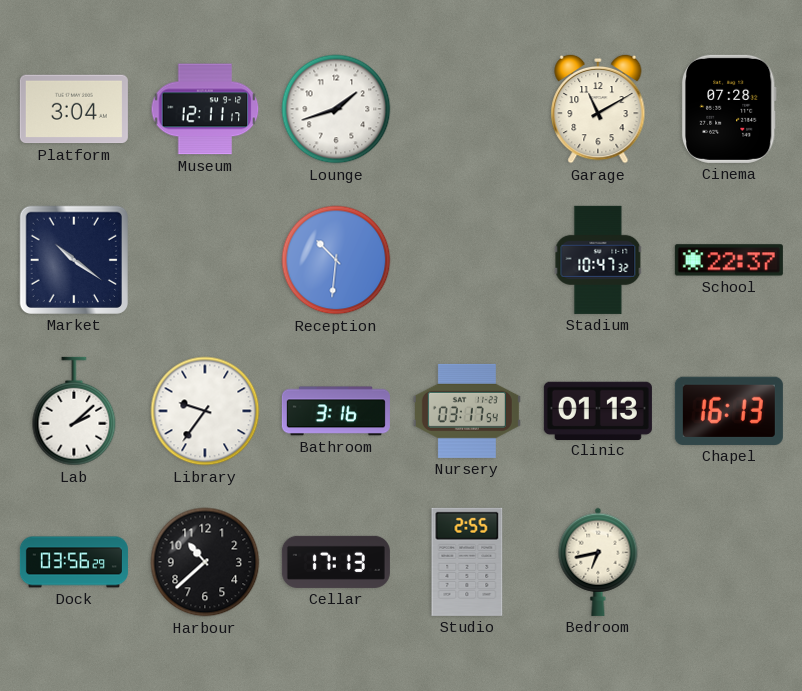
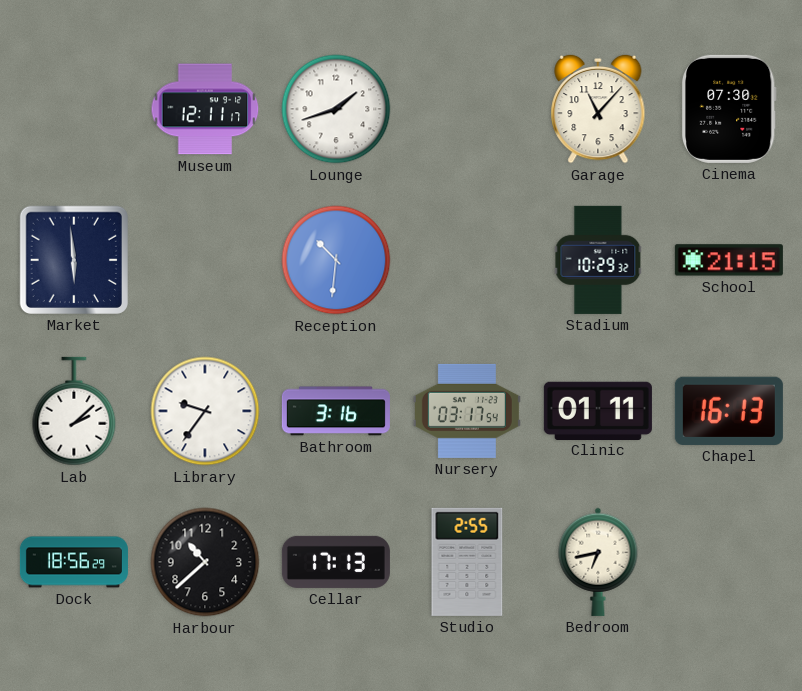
Platform: 3:04 -> none
Garage: 11:10 -> 11:07
Cinema: 07:28 -> 07:30
Market: 10:21 -> 5:59
Stadium: 10:47 -> 10:29
School: 22:37 -> 21:15
Clinic: 01:13 -> 01:11
Dock: 03:56 -> 18:56
